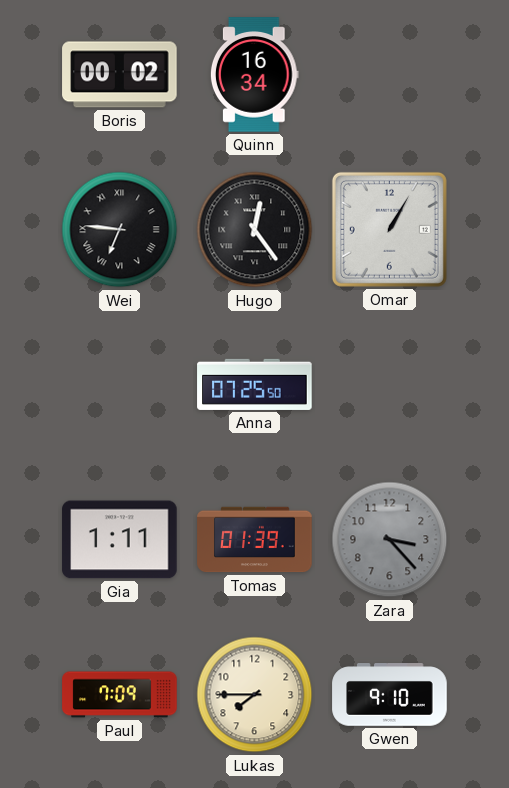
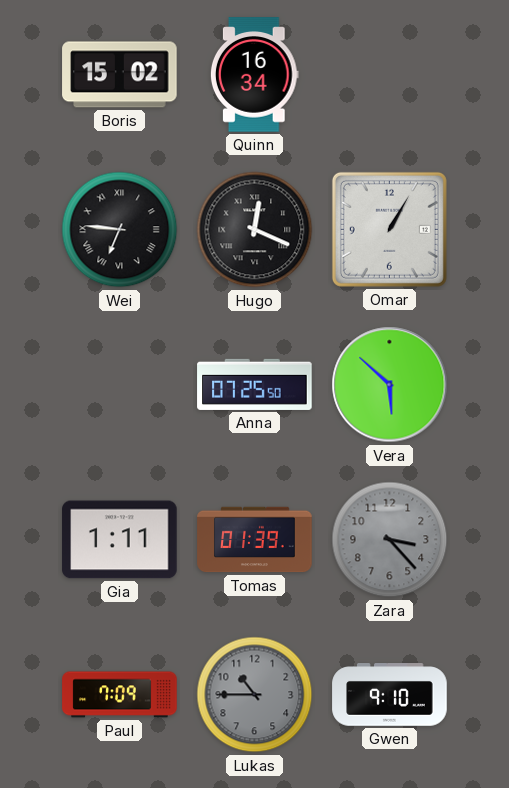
Boris: 00:02 -> 15:02
Hugo: 12:24 -> 12:19
Vera: none -> 5:52
Lukas: 7:45 -> 10:45
Lukas dial: cream -> grey
